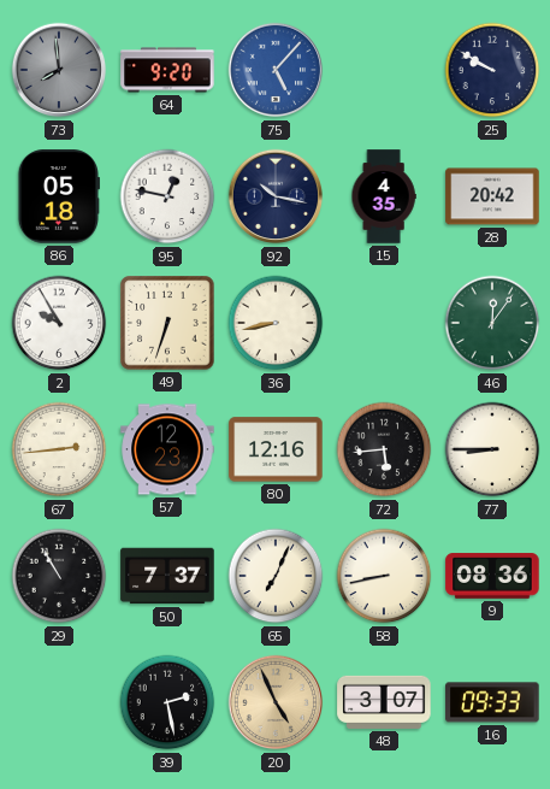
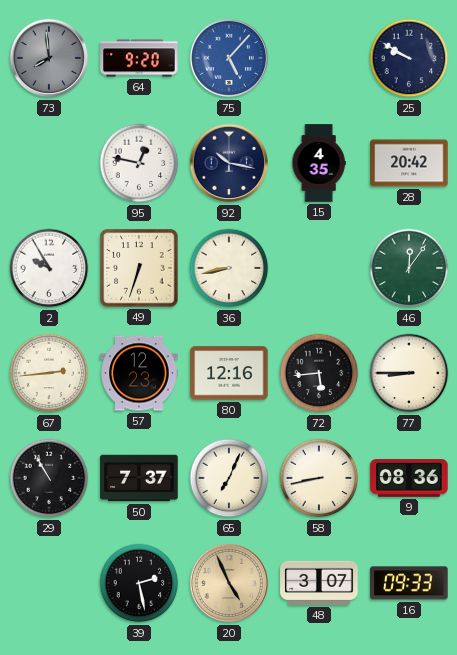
86: 05:18 -> none
